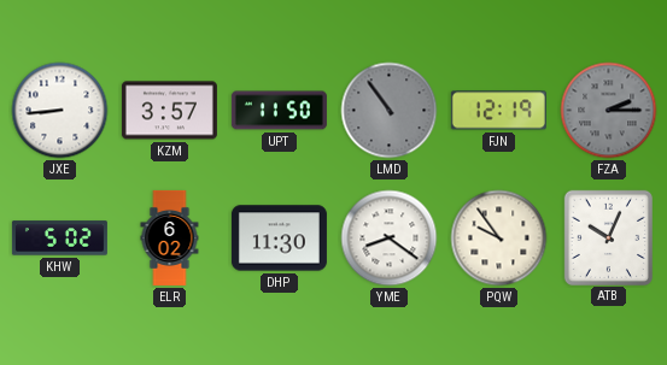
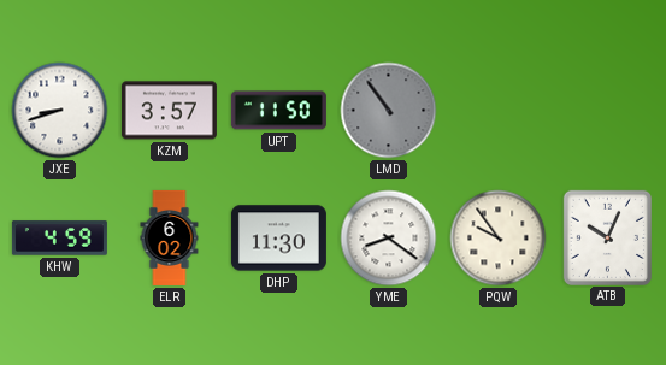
JXE: 8:44 -> 8:42
FJN: 12:19 -> none
FZA: 2:15 -> none
KHW: 5:02 -> 4:59
